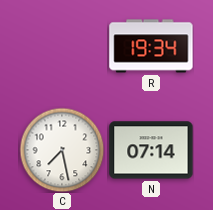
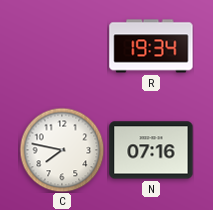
C: 7:28 -> 7:47
N: 07:14 -> 07:16
